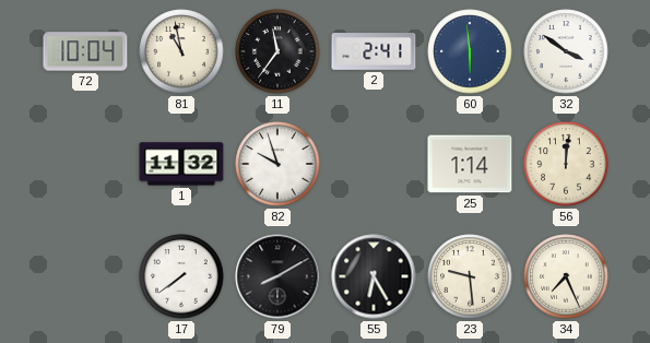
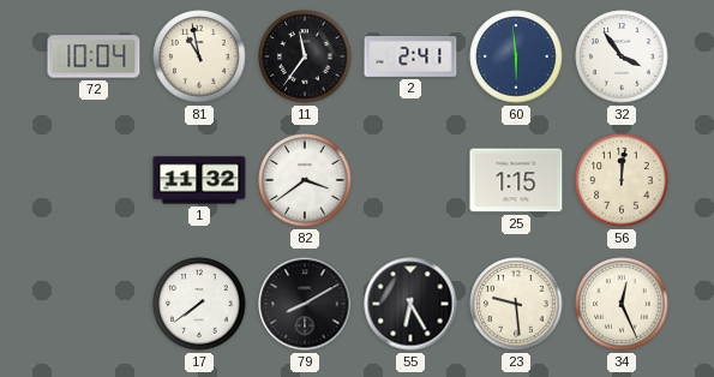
32: 3:51 -> 3:54
82: 9:57 -> 3:39
25: 1:14 -> 1:15
34: 7:26 -> 12:26
